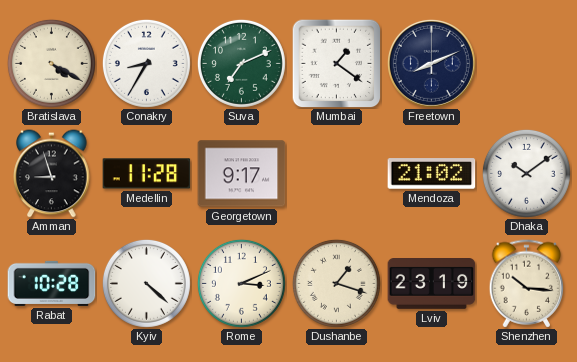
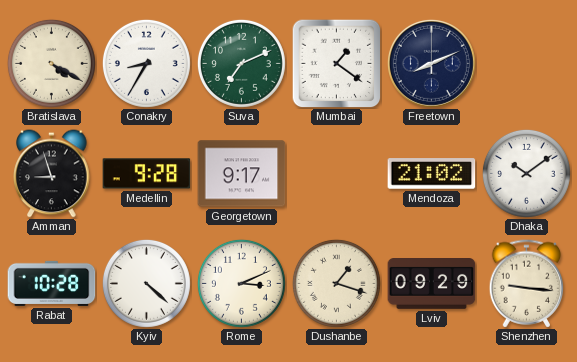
Medellin: 11:28 -> 9:28
Lviv: 23:19 -> 09:29
Shenzhen: 10:16 -> 9:16
